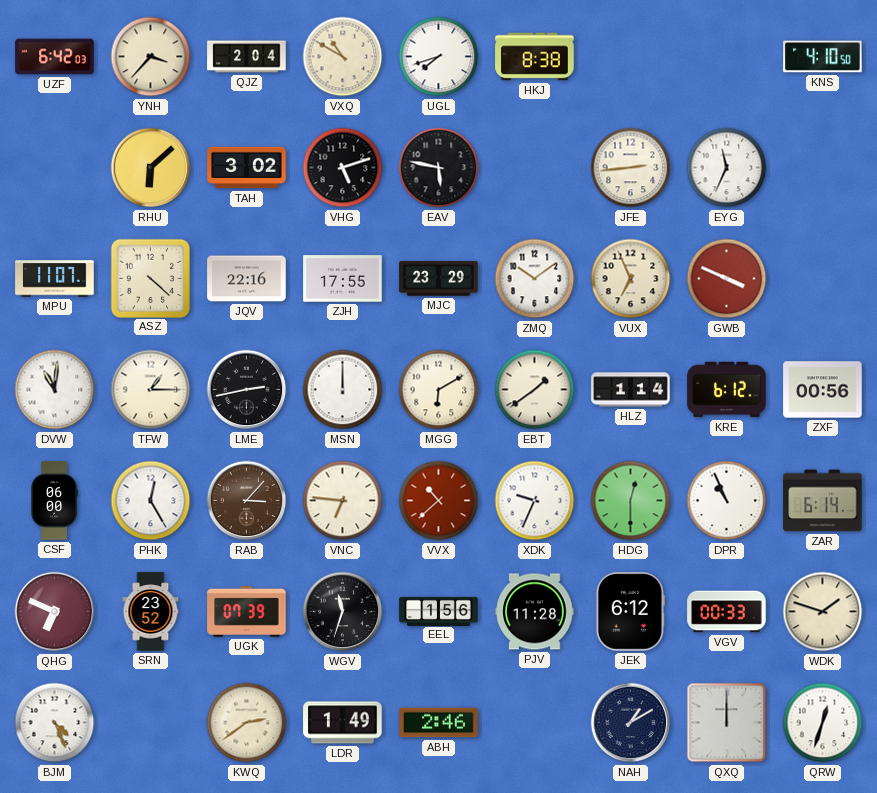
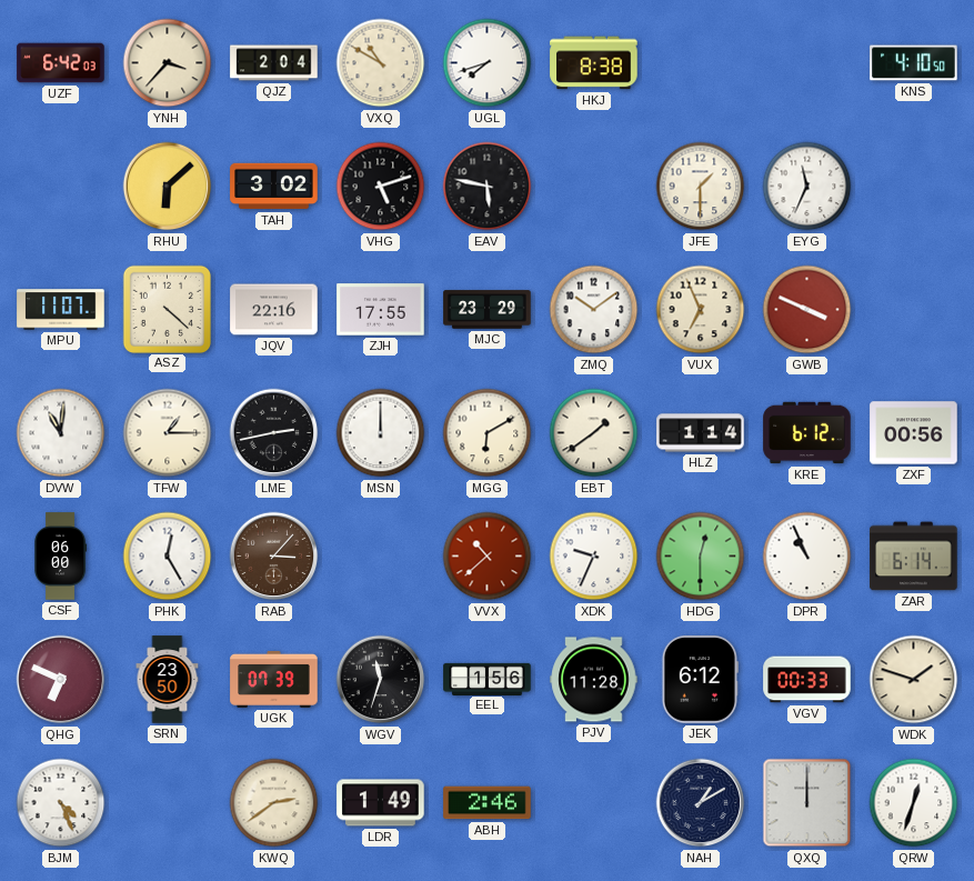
JFE: 2:44 -> 1:30
VNC: 6:46 -> none
SRN: 23:52 -> 23:50
